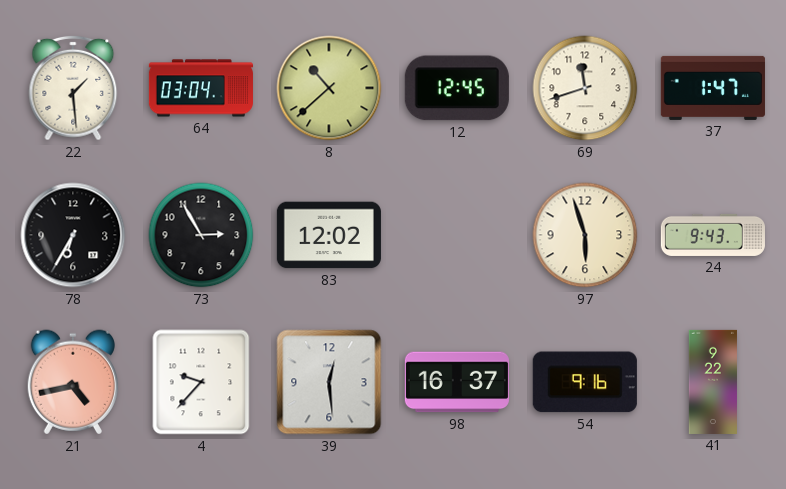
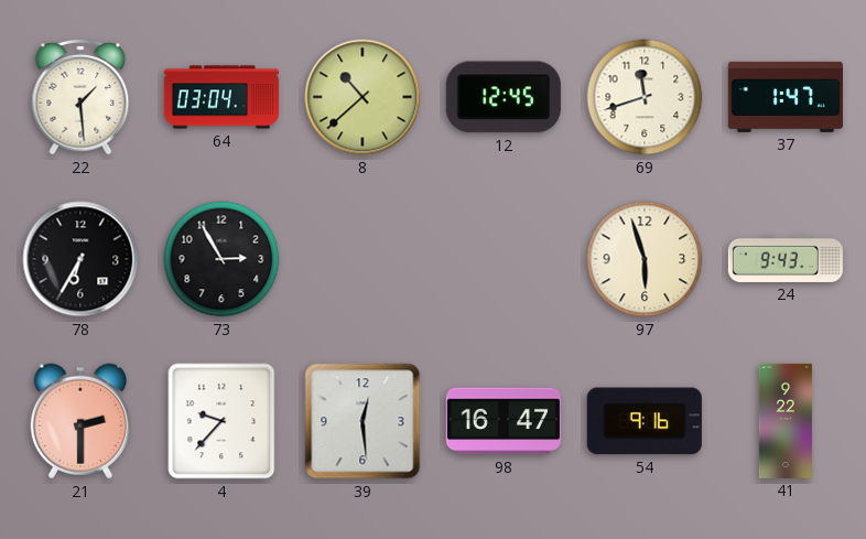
83: 12:02 -> none
21: 4:43 -> 2:30
98: 16:37 -> 16:47
